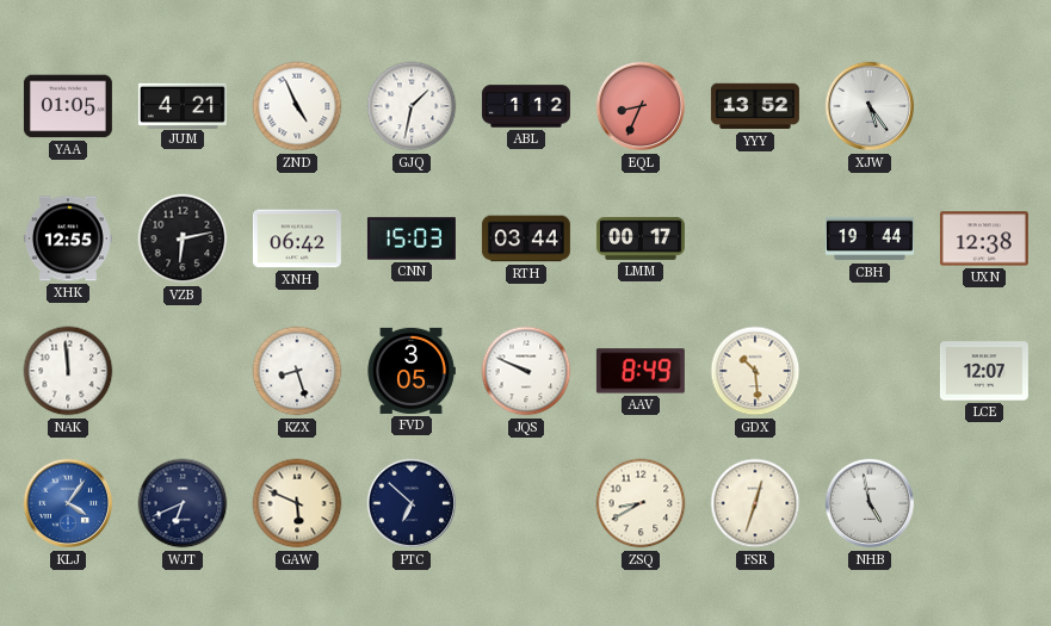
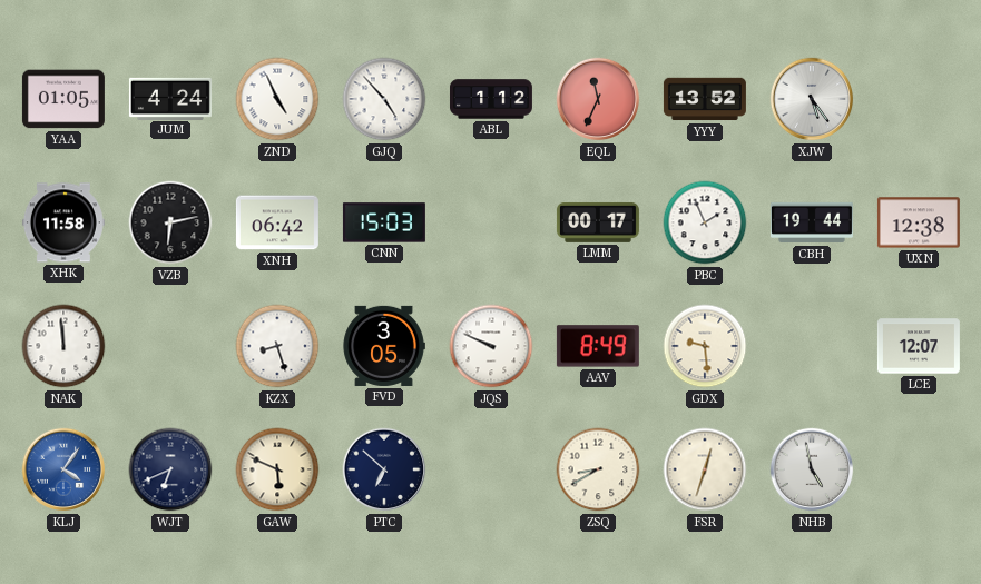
JUM: 4:21 -> 4:24
GJQ: 1:32 -> 4:53
EQL: 8:34 -> 11:34
XHK: 12:55 -> 11:58
RTH: 03:44 -> none
PBC: none -> 1:56
GDX: 10:29 -> 9:29
